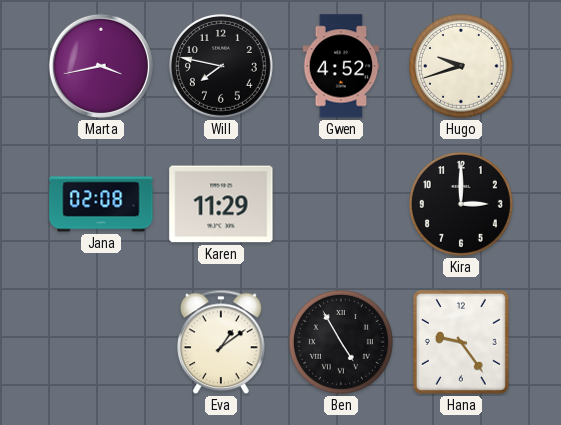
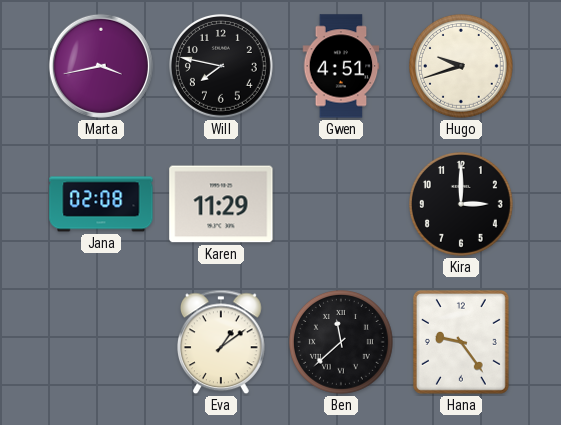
Gwen: 4:52 -> 4:51
Ben: 4:55 -> 11:38
